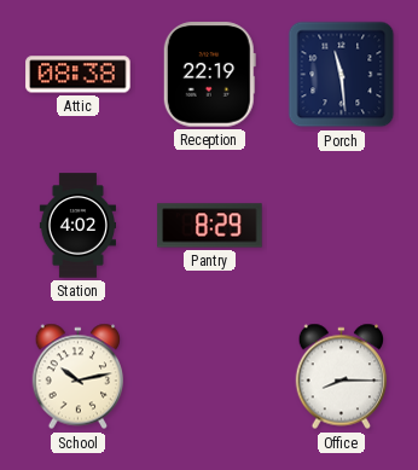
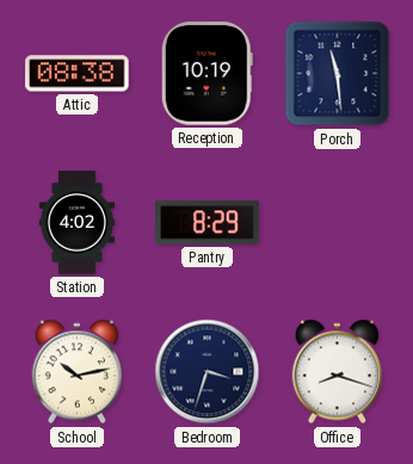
Reception: 22:19 -> 10:19
Bedroom: none -> 3:33
Office: 8:15 -> 8:18
